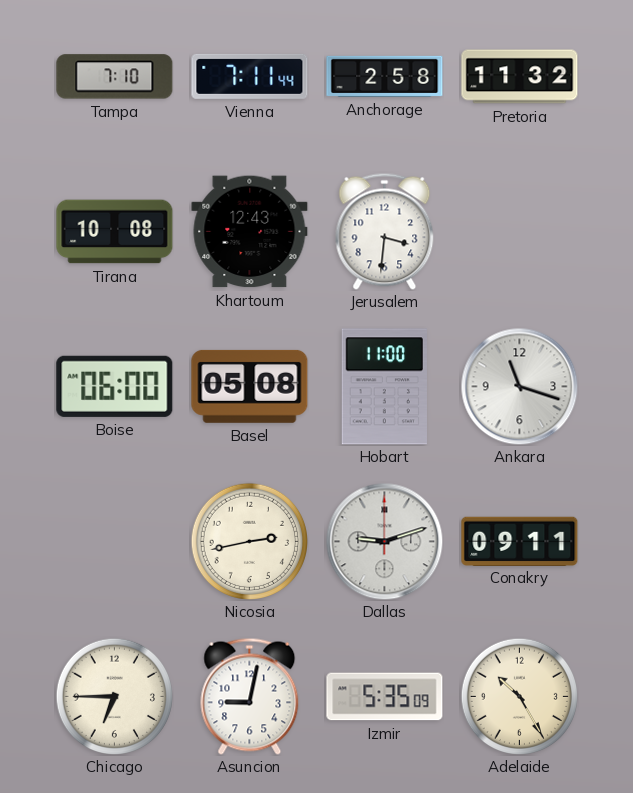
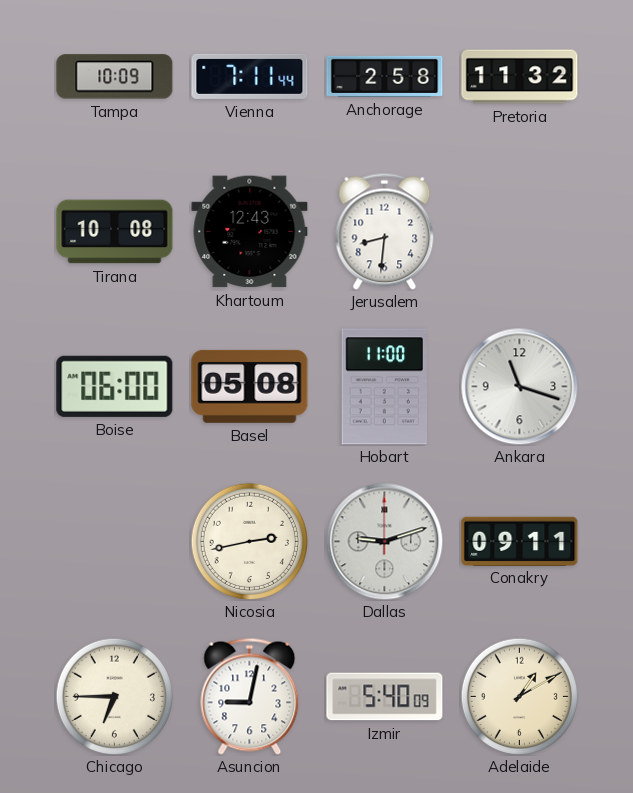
Tampa: 7:10 -> 10:09
Jerusalem: 3:31 -> 8:31
Izmir: 5:35 -> 5:40
Adelaide: 10:25 -> 1:10
